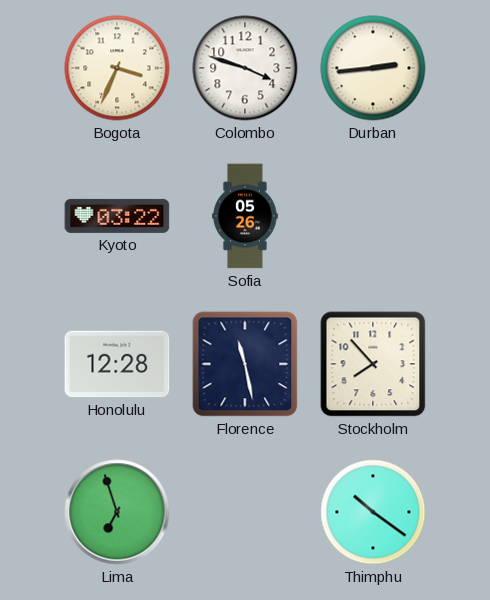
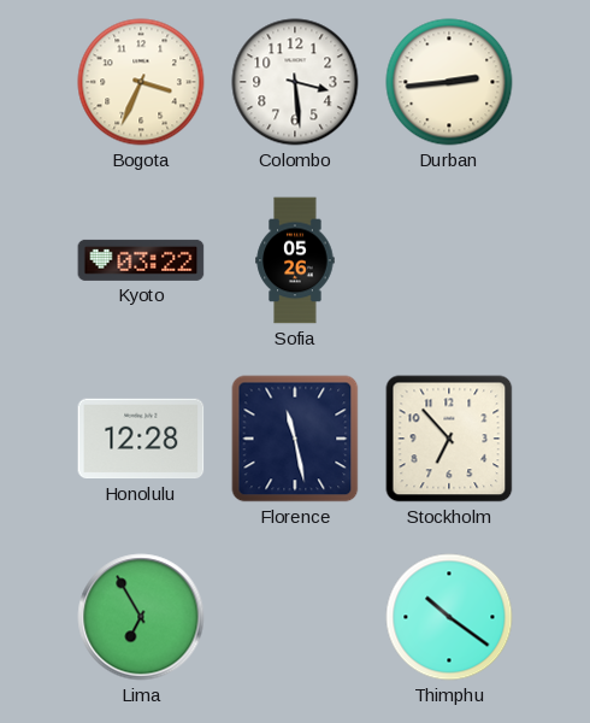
Colombo: 3:48 -> 3:29
Stockholm: 7:53 -> 6:53
Lima: 6:57 -> 6:55
